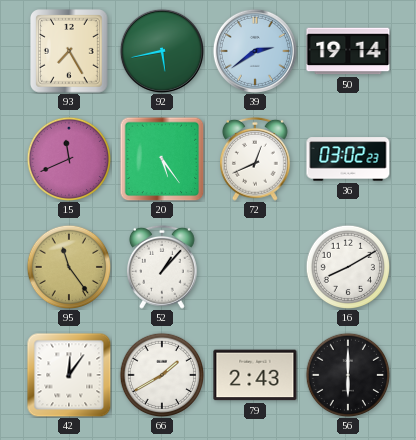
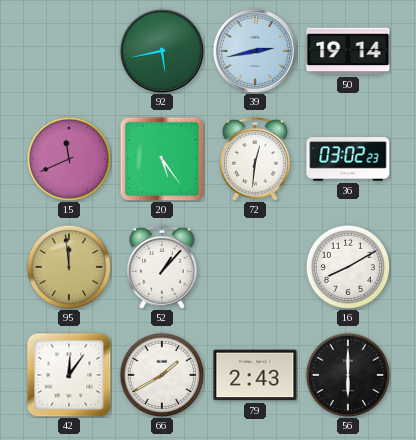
93: 7:25 -> none
39: 2:39 -> 2:43
72: 12:41 -> 12:31
95: 11:24 -> 11:59
